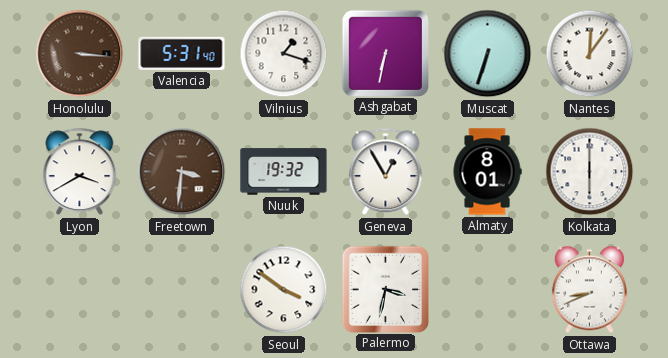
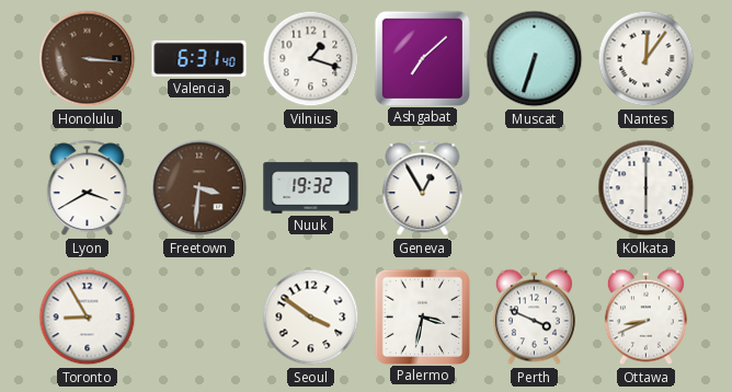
Valencia: 5:31 -> 6:31
Ashgabat: 6:32 -> 7:08
Almaty: 8:01 -> none
Toronto: none -> 8:55
Perth: none -> 3:49
